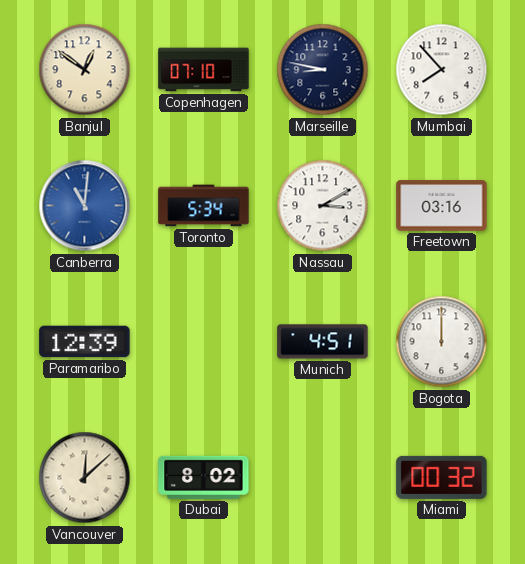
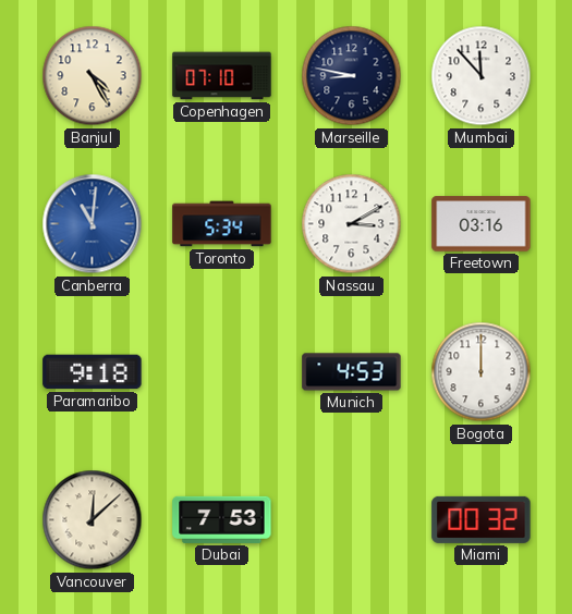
Banjul: 12:51 -> 4:25
Mumbai: 7:53 -> 11:53
Paramaribo: 12:39 -> 9:18
Munich: 4:51 -> 4:53
Dubai: 8:02 -> 7:53
